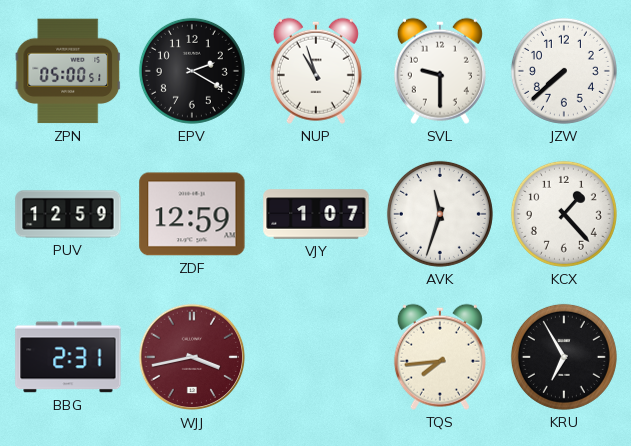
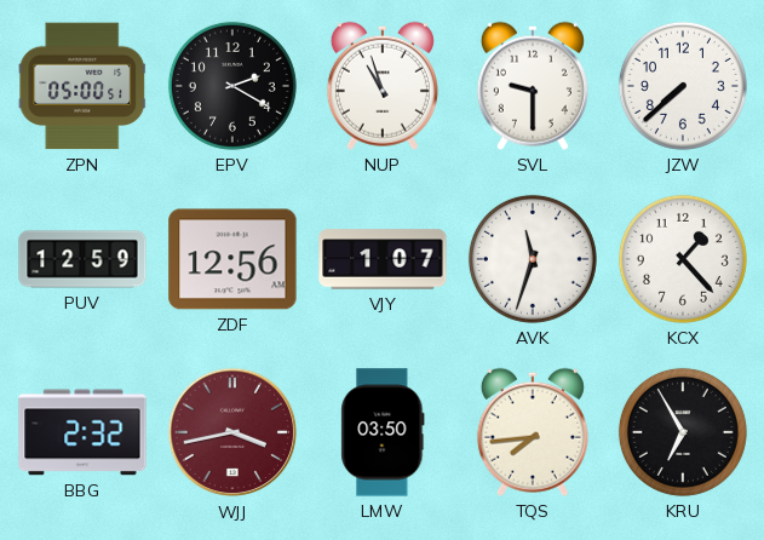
ZDF: 12:59 -> 12:56
BBG: 2:31 -> 2:32
LMW: none -> 03:50
